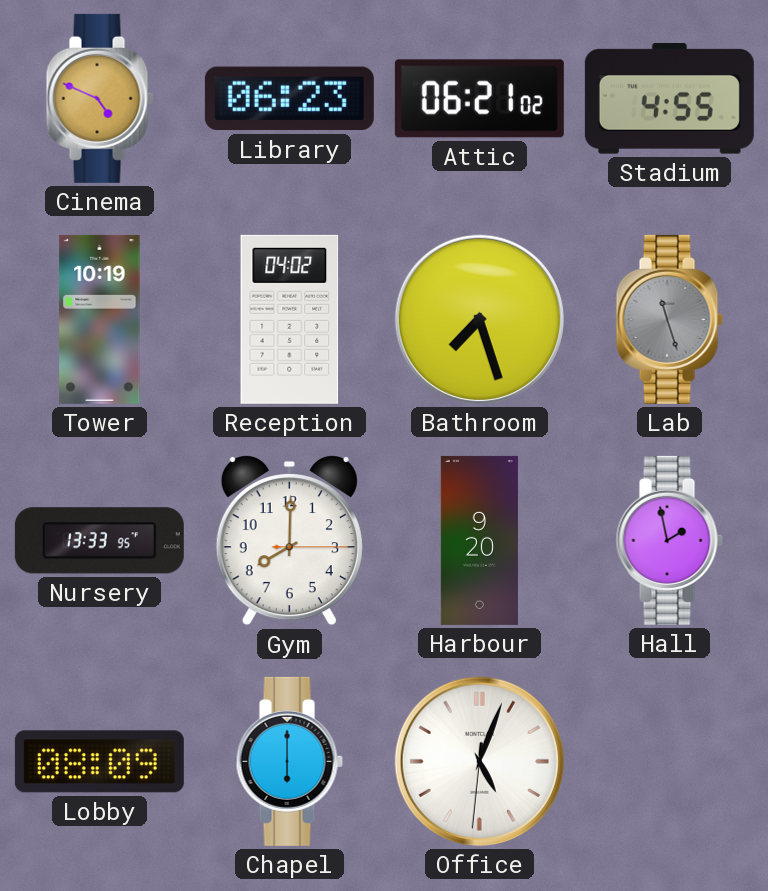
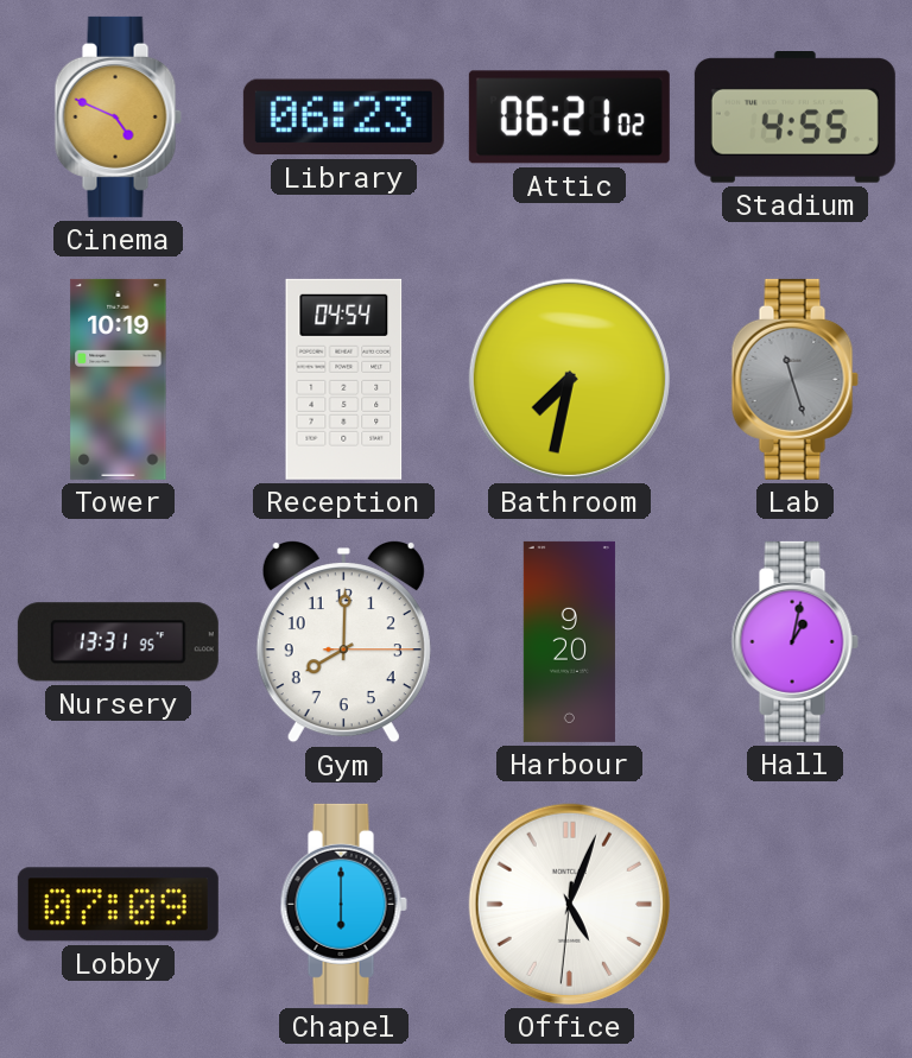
Reception: 04:02 -> 04:54
Bathroom: 7:27 -> 7:32
Nursery: 13:33 -> 13:31
Hall: 1:58 -> 1:02
Lobby: 08:09 -> 07:09
